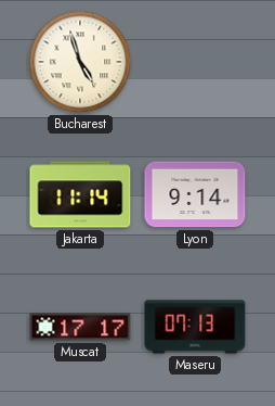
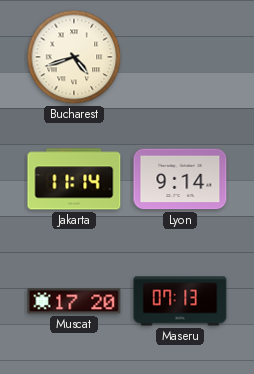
Bucharest: 4:57 -> 4:42
Muscat: 17:17 -> 17:20
